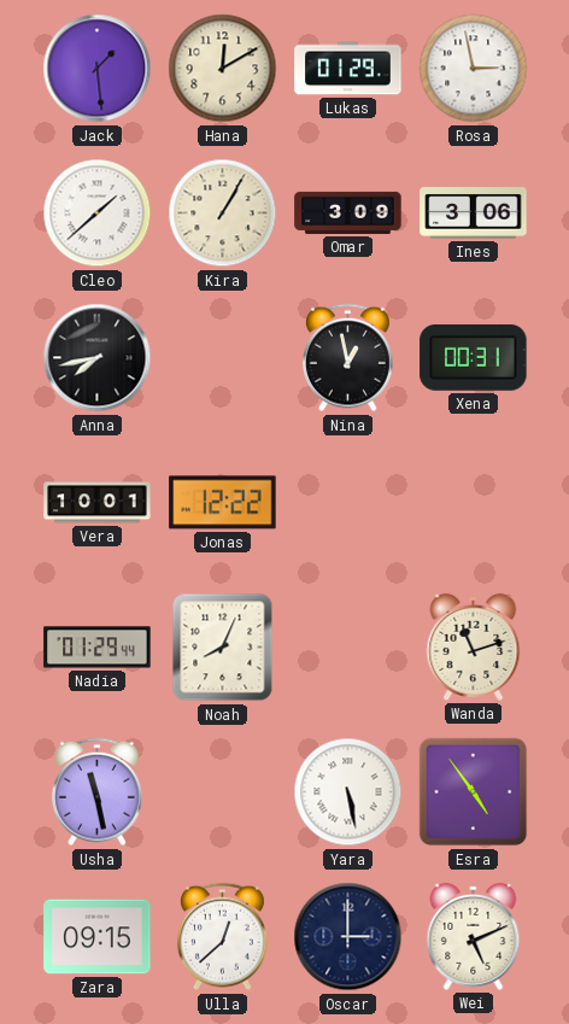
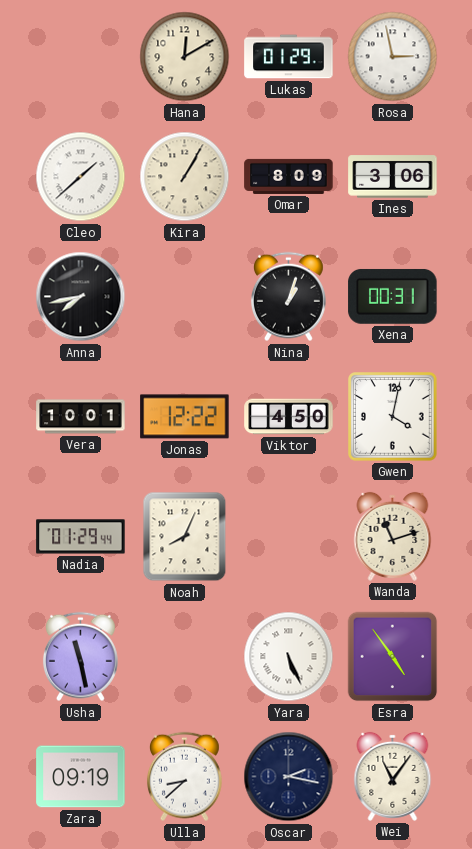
Jack: 1:29 -> none
Omar: 3:09 -> 8:09
Nina: 12:58 -> 1:03
Viktor: none -> 4:50
Gwen: none -> 4:02
Yara: 5:28 -> 5:26
Zara: 09:15 -> 09:19
Ulla: 12:38 -> 8:38
Oscar: 3:00 -> 2:17
Wei: 5:11 -> 11:06
